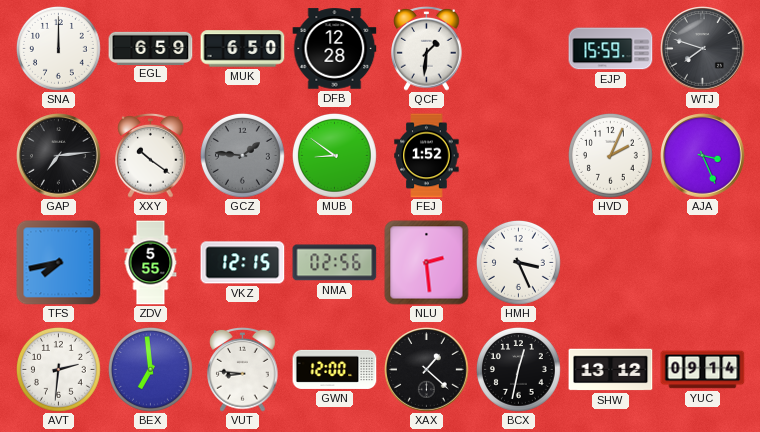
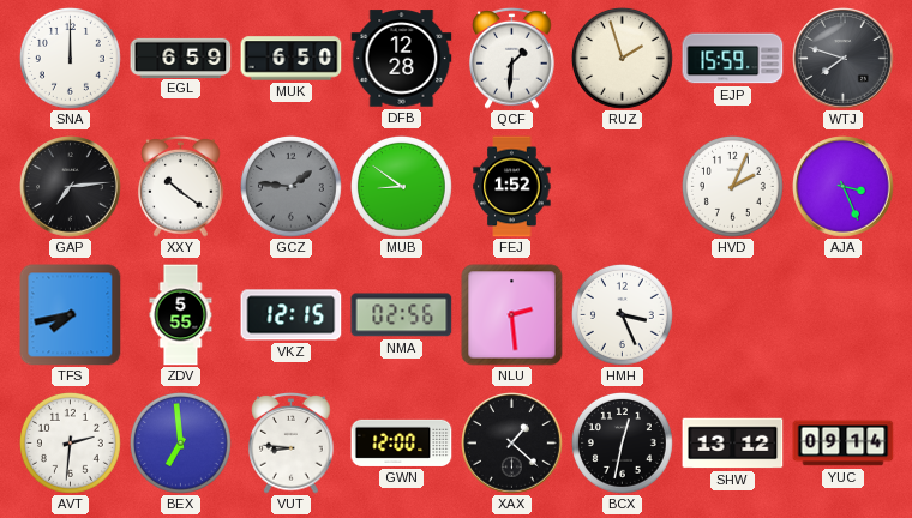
RUZ: none -> 1:57
